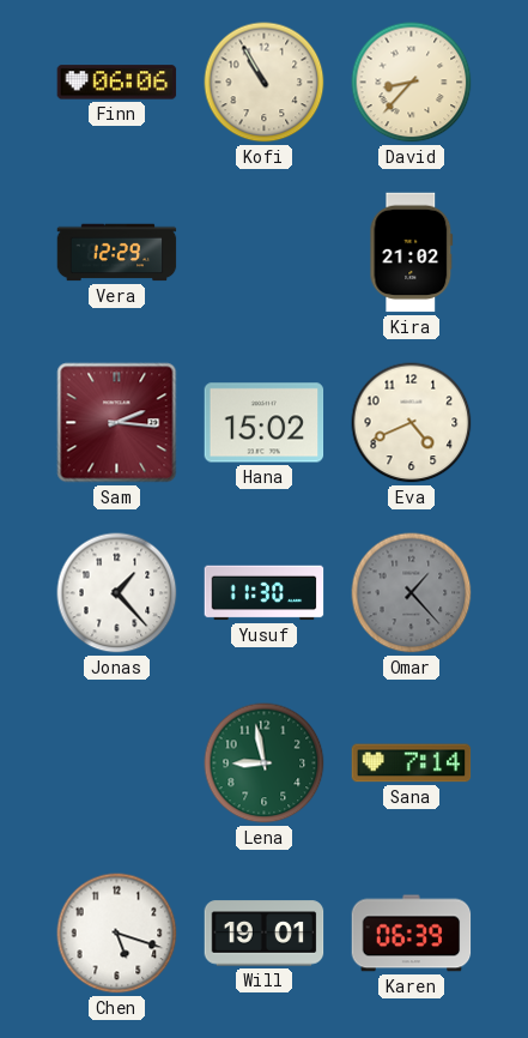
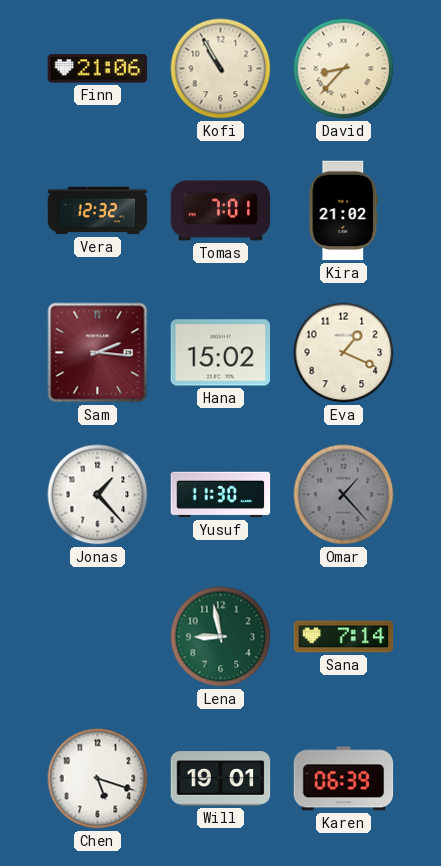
Finn: 06:06 -> 21:06
Vera: 12:29 -> 12:32
Tomas: none -> 7:01
Eva: 4:41 -> 1:19
